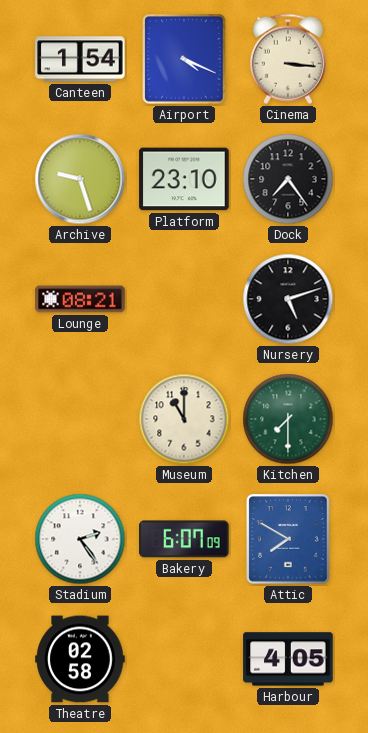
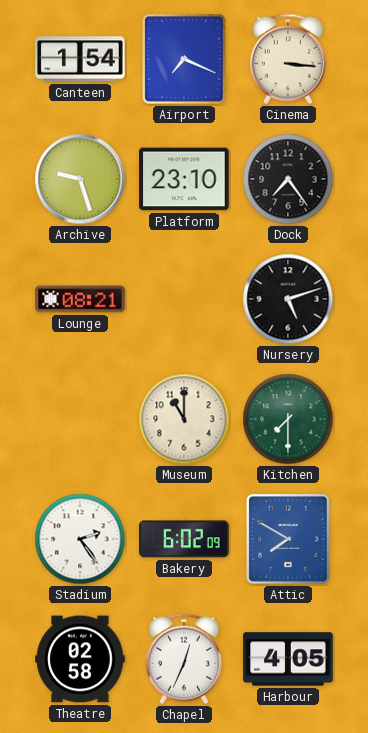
Airport: 4:19 -> 7:19
Bakery: 6:07 -> 6:02
Chapel: none -> 12:34
